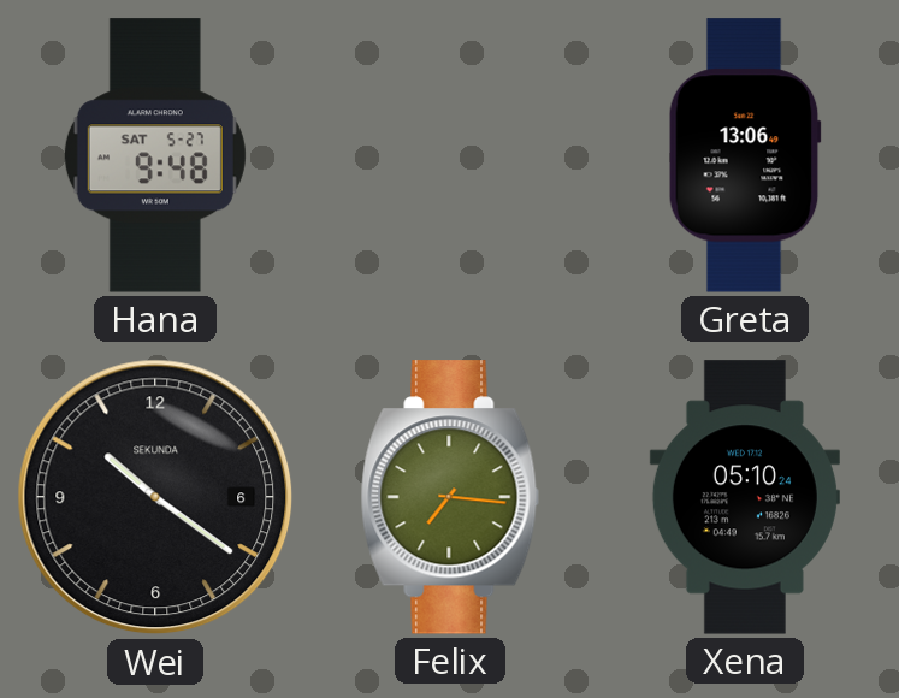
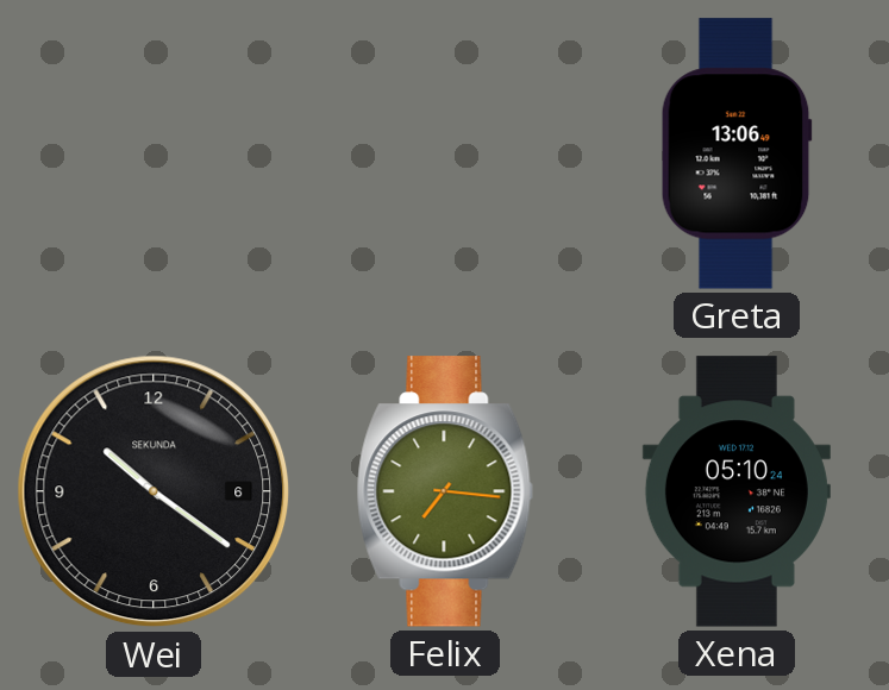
Hana: 9:48 -> none
